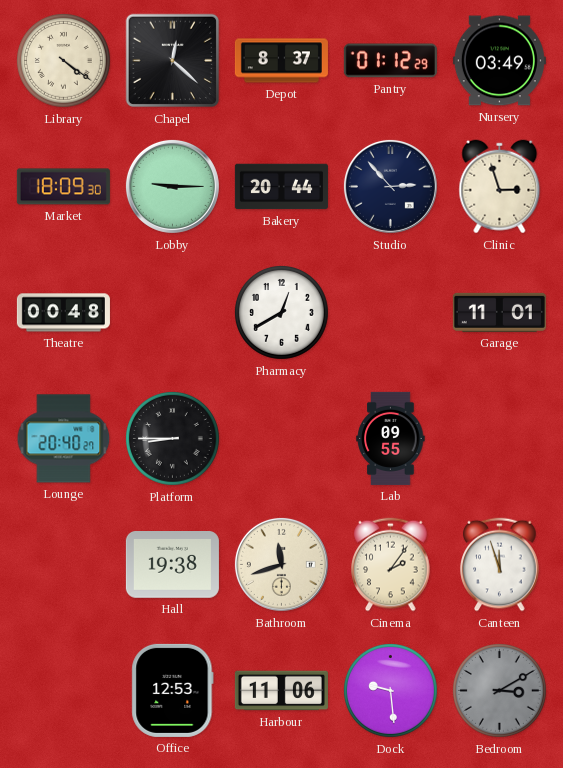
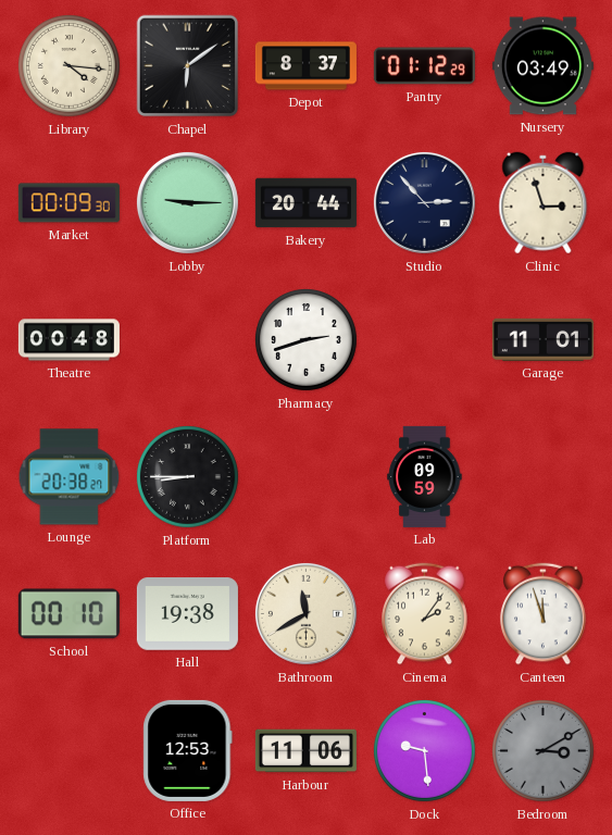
Library: 4:21 -> 4:16
Chapel: 12:22 -> 6:09
Market: 18:09 -> 00:09
Pharmacy: 12:40 -> 2:42
Lounge: 20:40 -> 20:38
Lab: 09:55 -> 09:59
School: none -> 00:10
Bathroom: 11:42 -> 11:40
